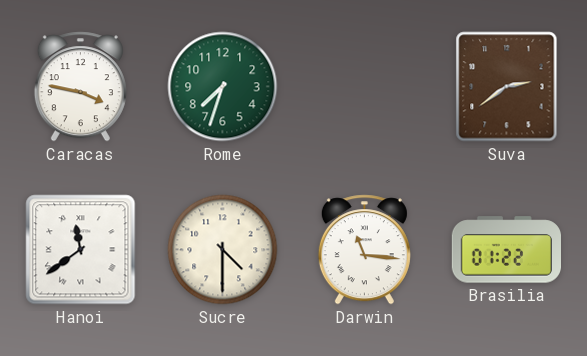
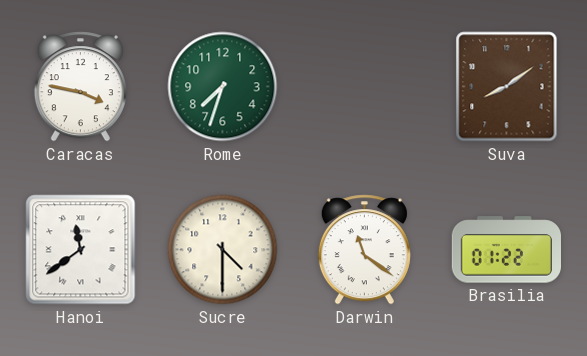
Suva: 2:39 -> 8:09
Darwin: 11:16 -> 11:21
